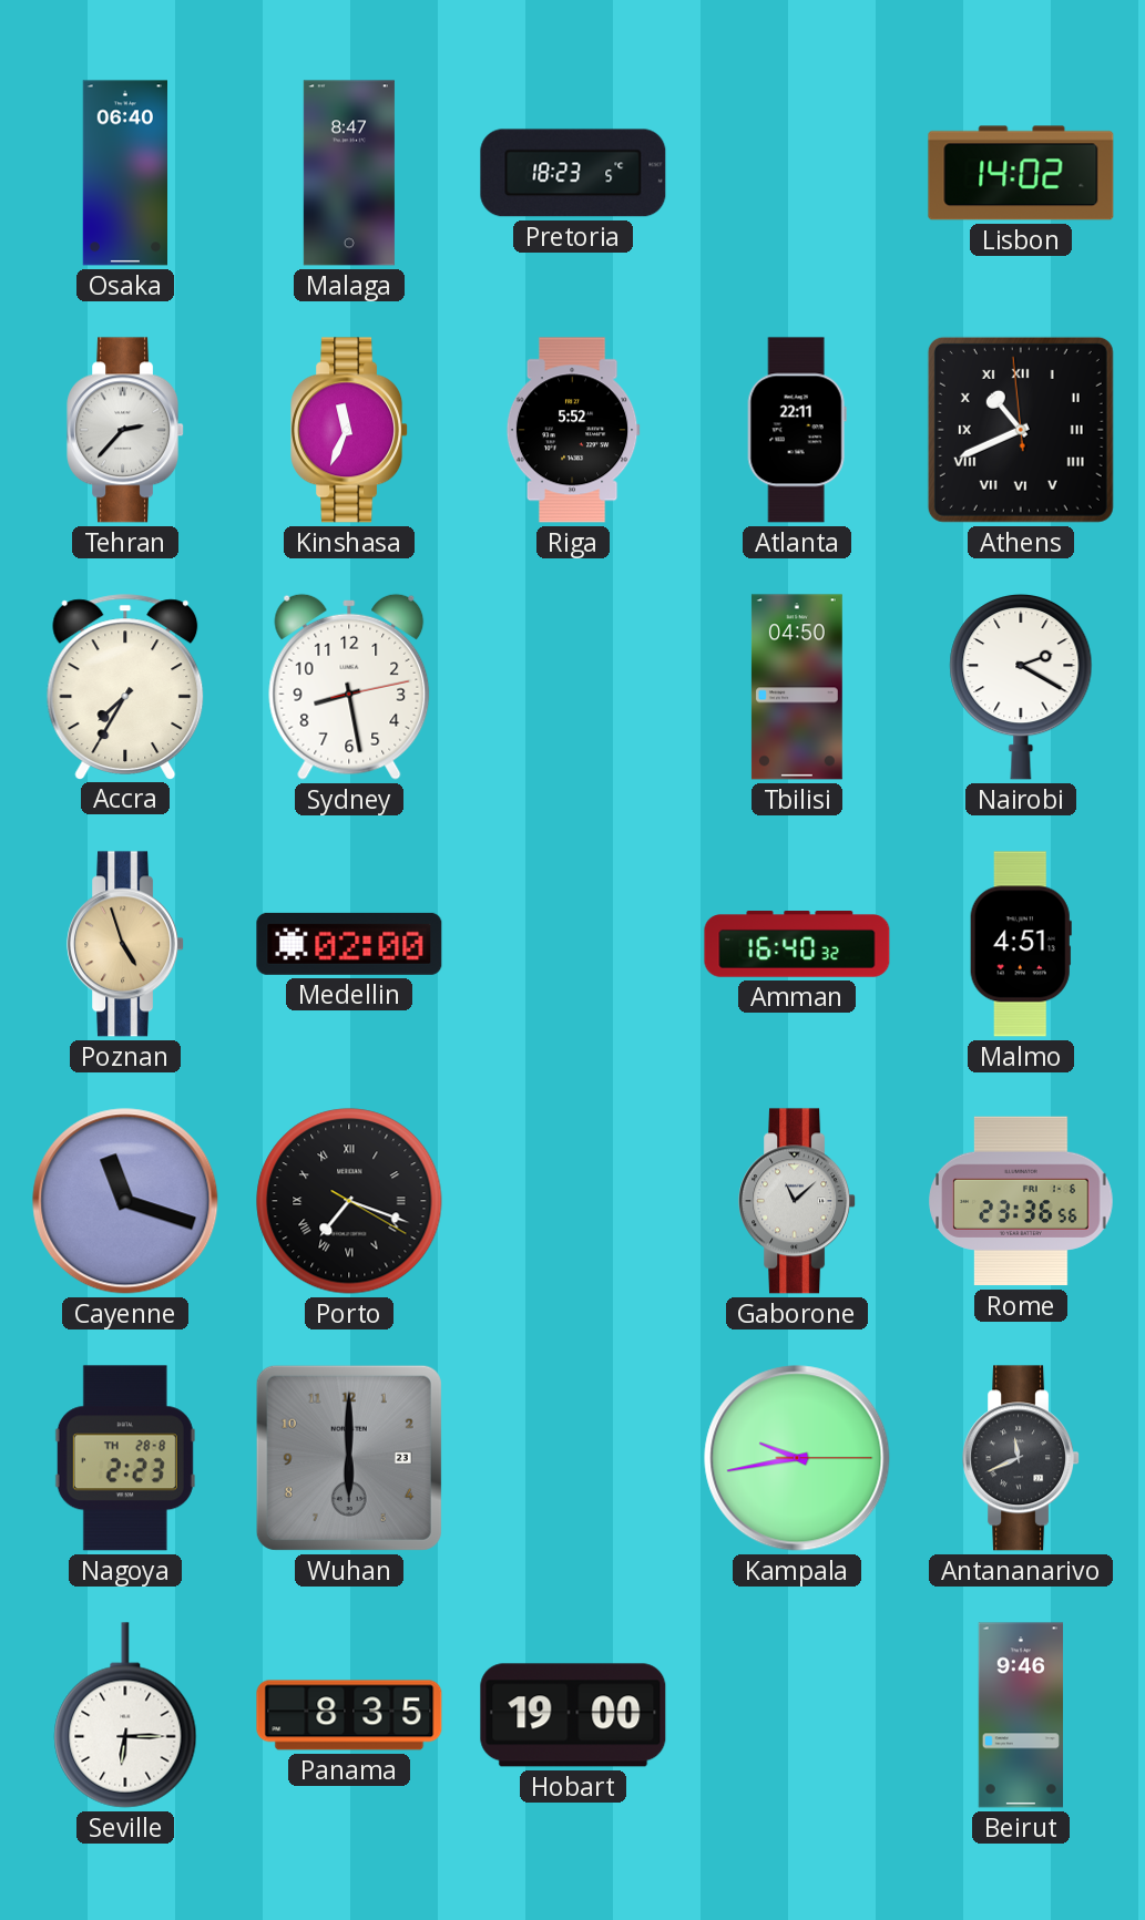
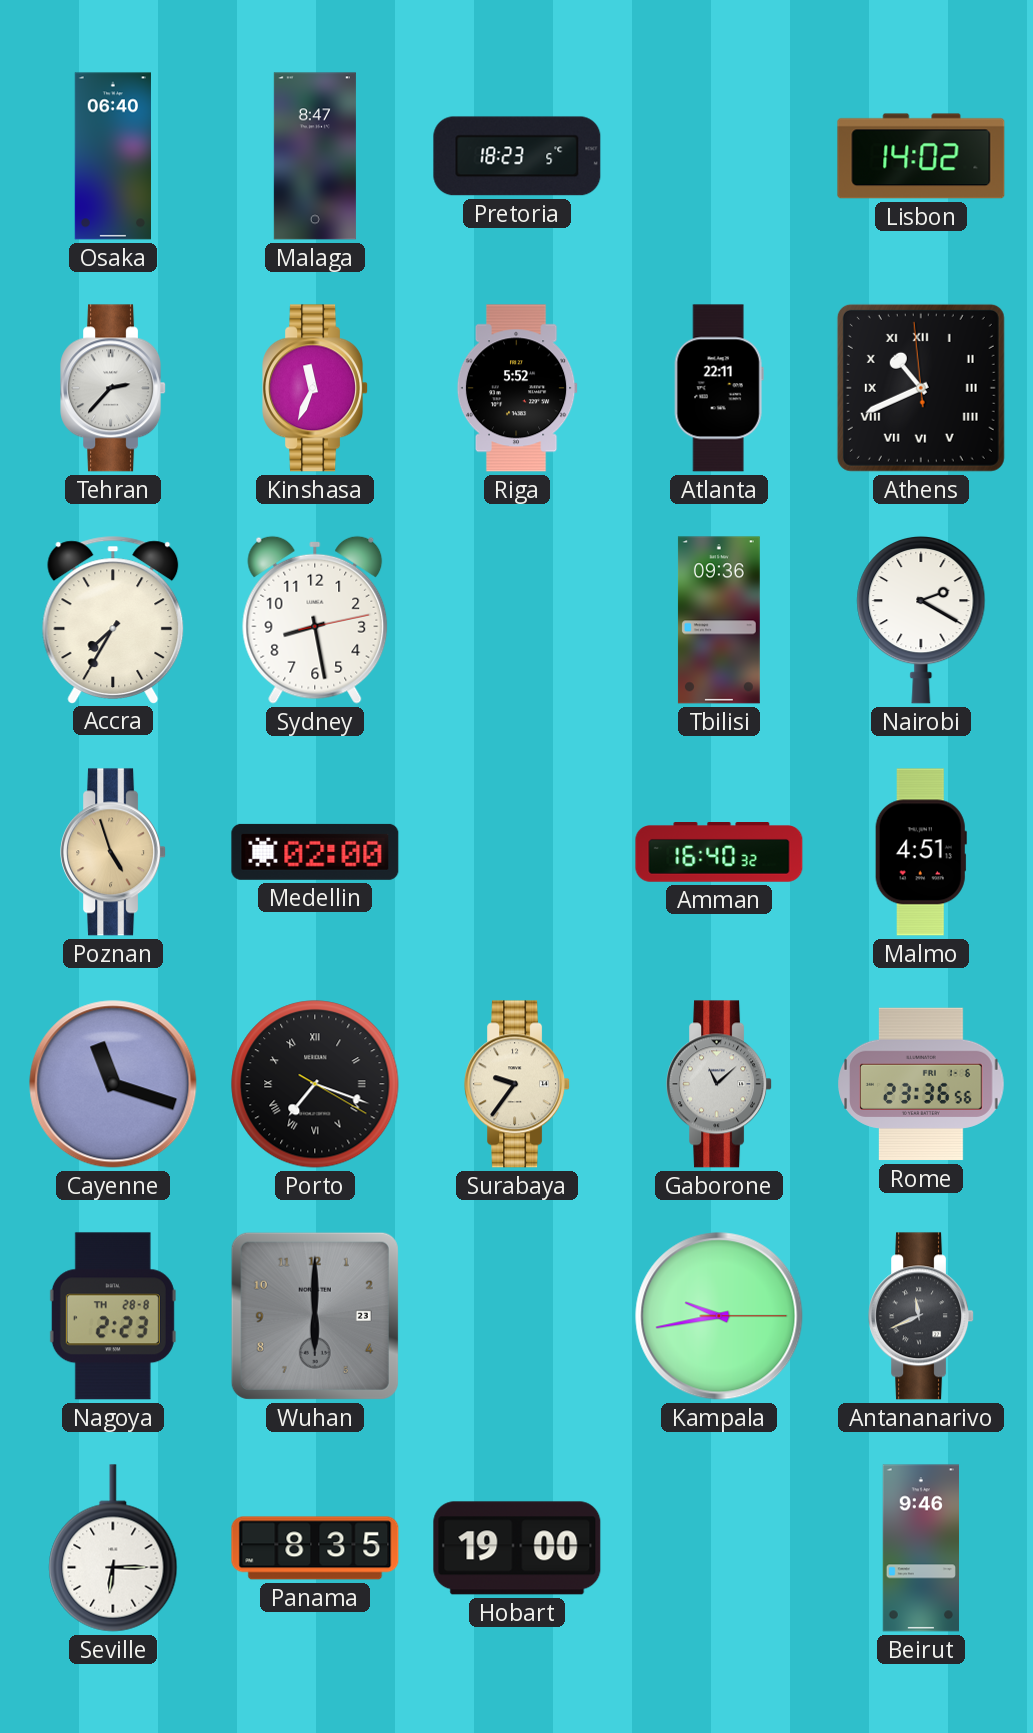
Tbilisi: 04:50 -> 09:36
Surabaya: none -> 9:36
